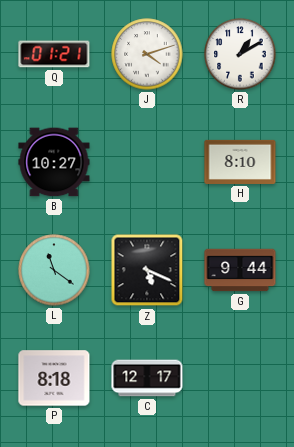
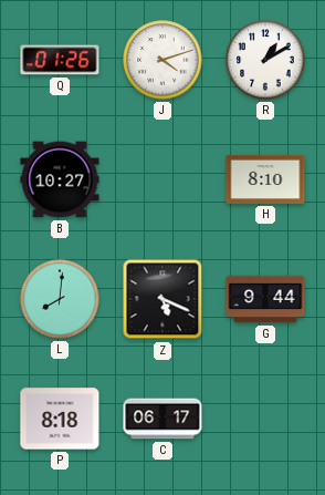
Q: 01:21 -> 01:26
L: 11:21 -> 8:01
C: 12:17 -> 06:17
